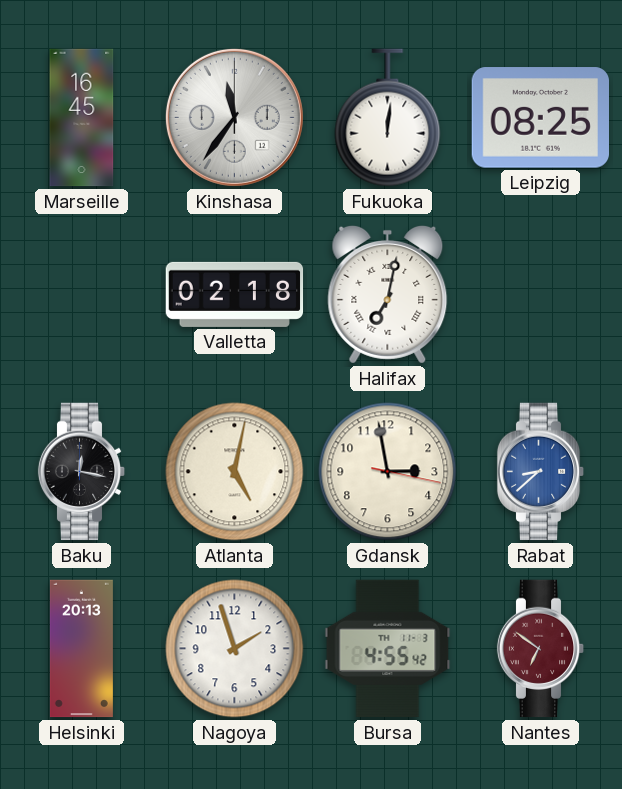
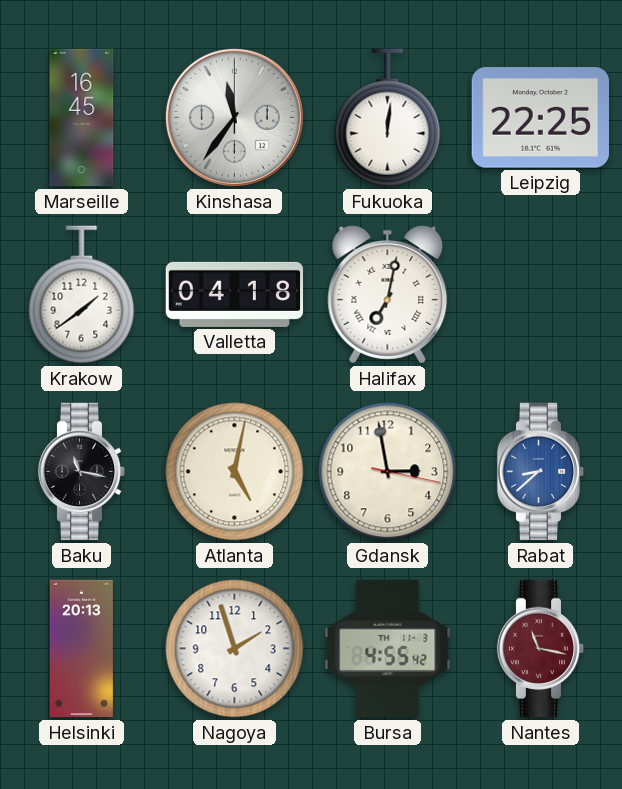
Leipzig: 08:25 -> 22:25
Krakow: none -> 1:39
Valletta: 02:18 -> 04:18
Baku: 12:17 -> 11:17
Nantes: 6:51 -> 11:17
